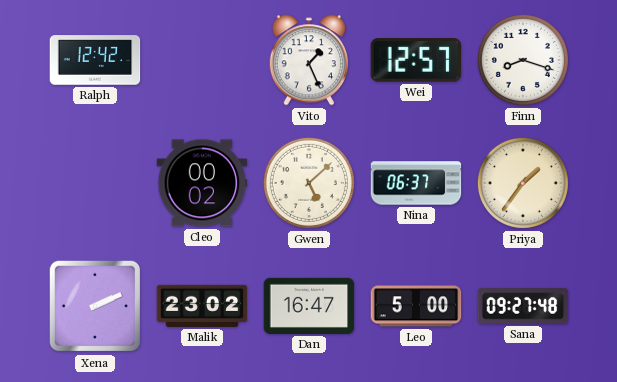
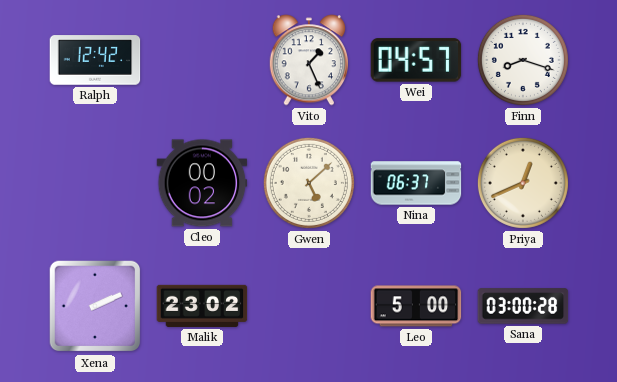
Wei: 12:57 -> 04:57
Priya: 1:36 -> 12:41
Dan: 16:47 -> none
Sana: 09:27 -> 03:00
